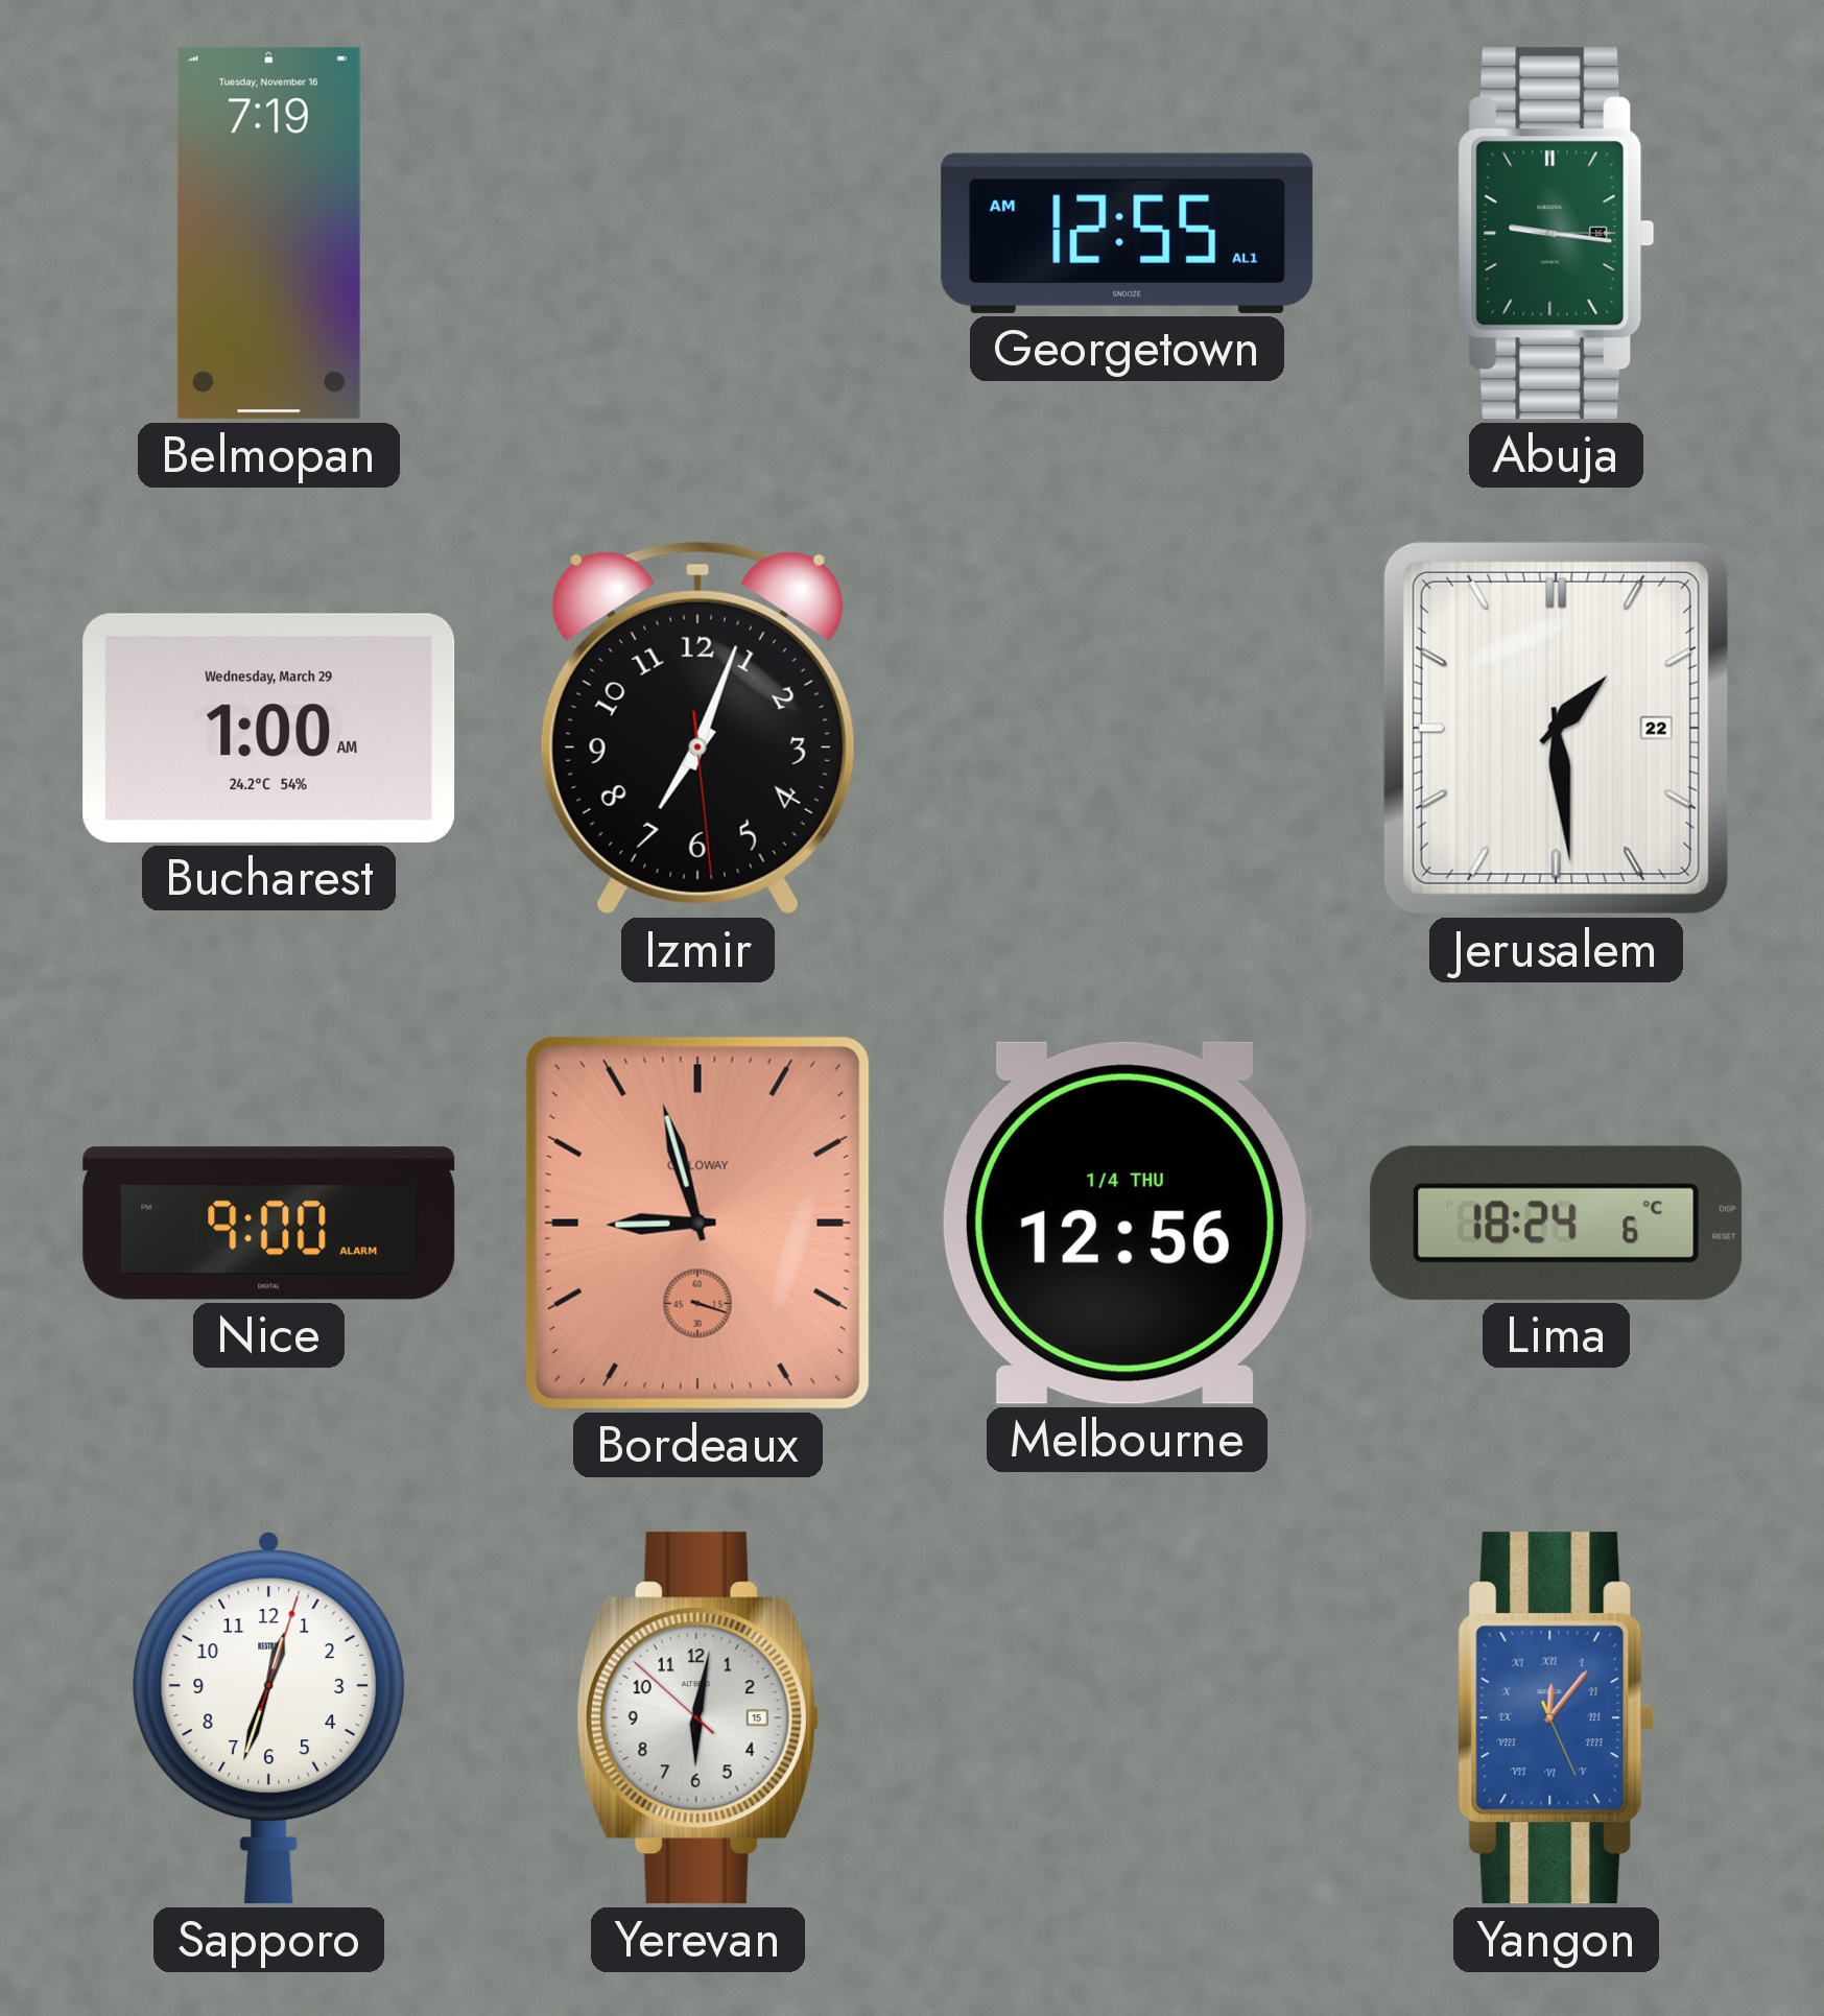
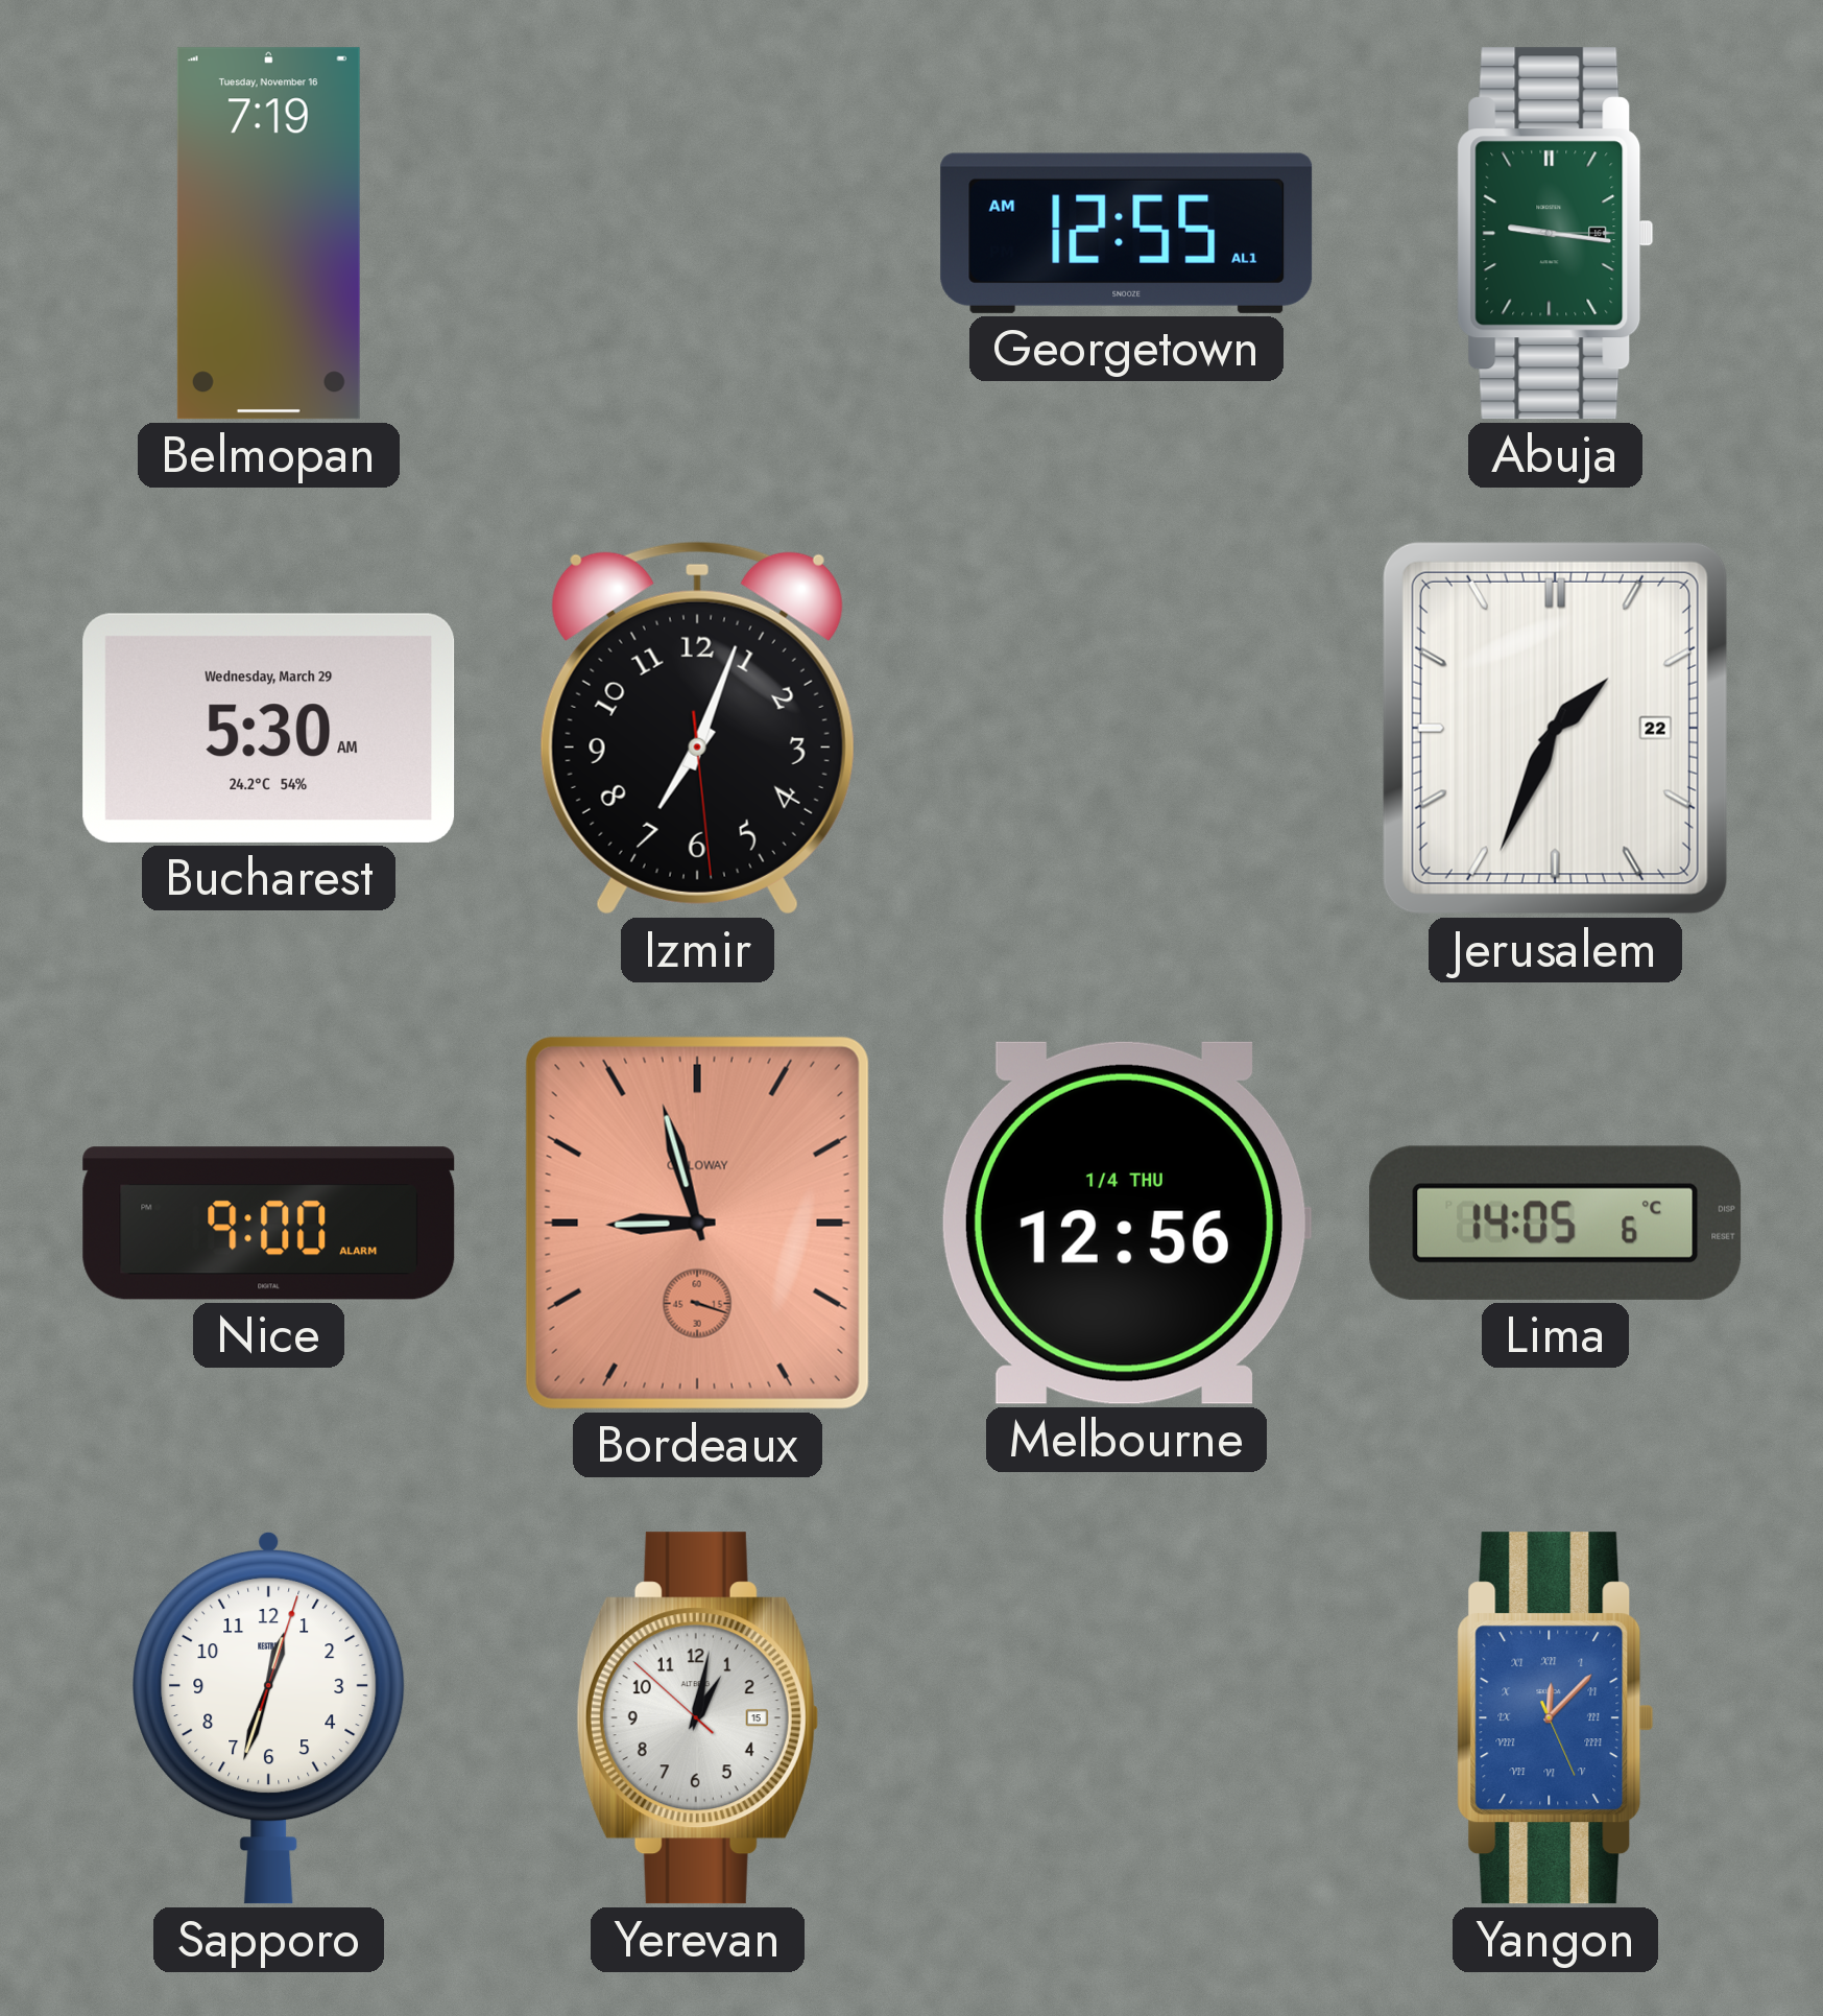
Bucharest: 1:00 -> 5:30
Jerusalem: 1:29 -> 1:34
Lima: 18:24 -> 14:05
Yerevan: 6:01 -> 1:01
Yangon: 12:06 -> 12:07
